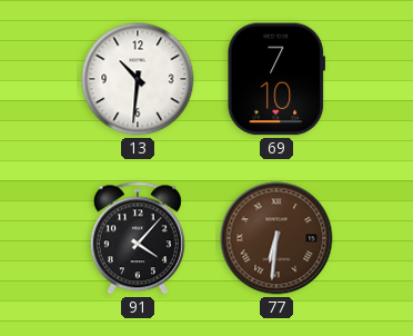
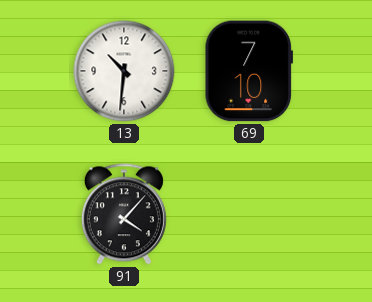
77: 6:31 -> none
